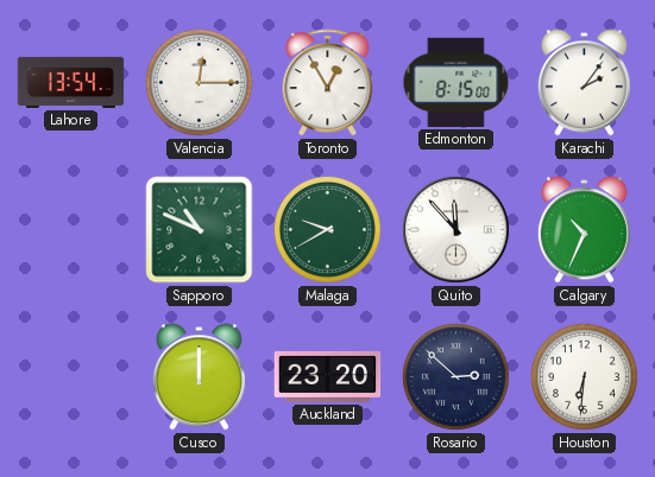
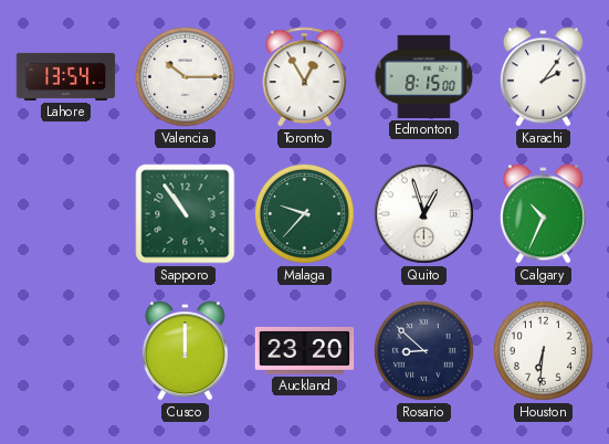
Valencia: 12:15 -> 10:15
Sapporo: 10:49 -> 10:54
Malaga: 9:40 -> 9:37
Quito: 11:53 -> 12:57
Rosario: 2:52 -> 8:52
